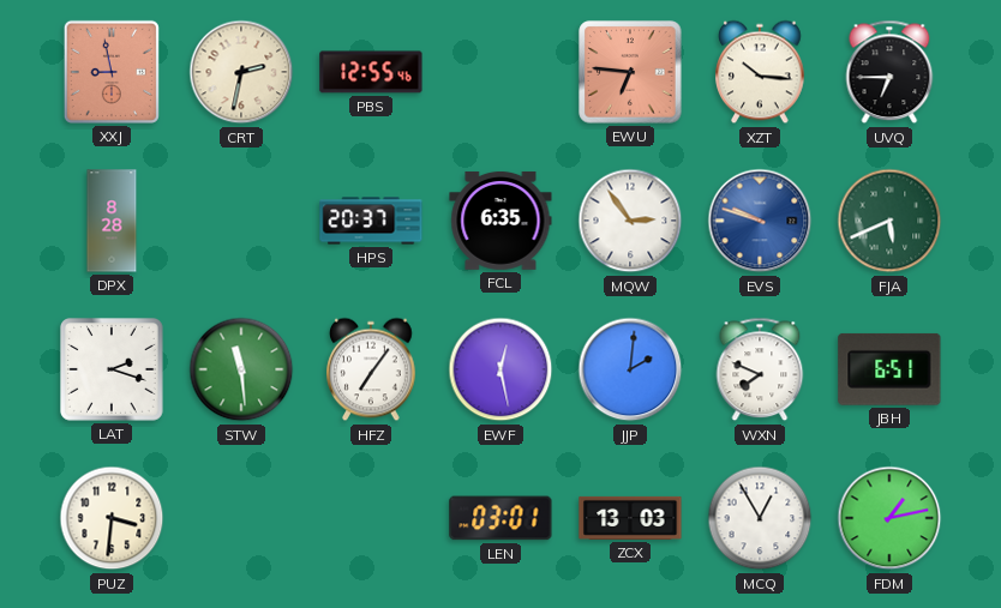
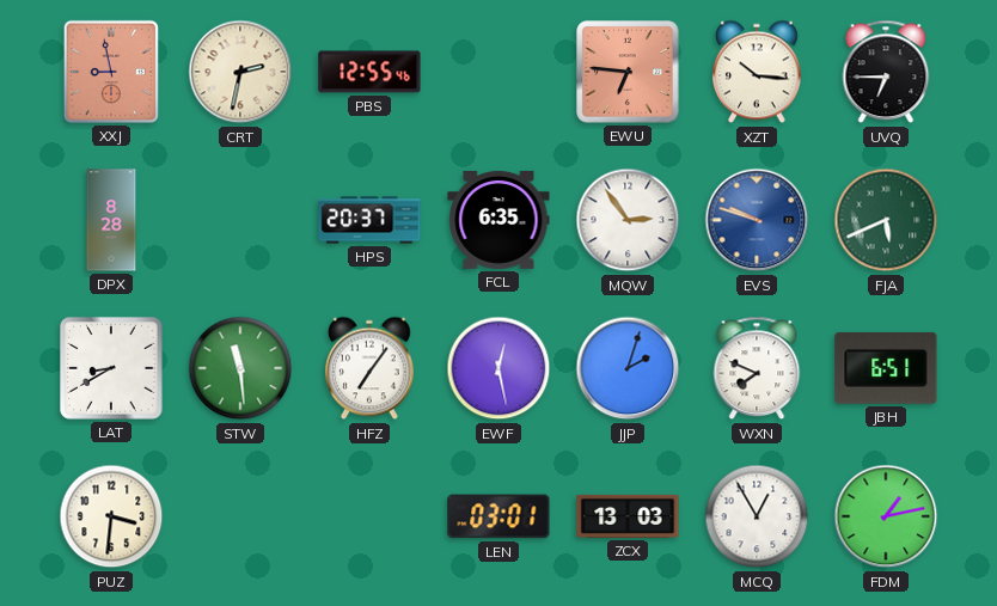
LAT: 2:18 -> 8:40
JJP: 2:01 -> 2:03
